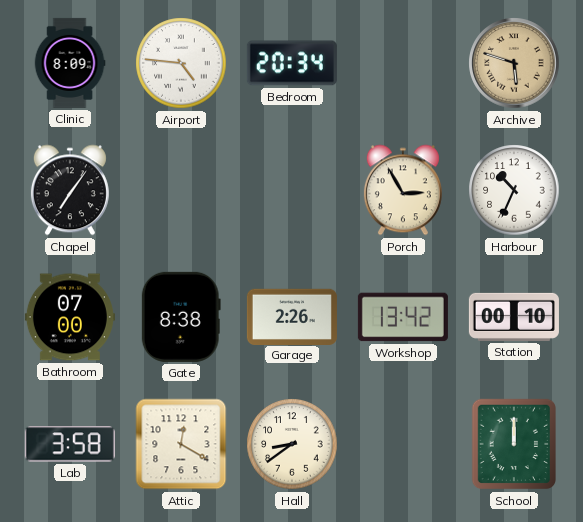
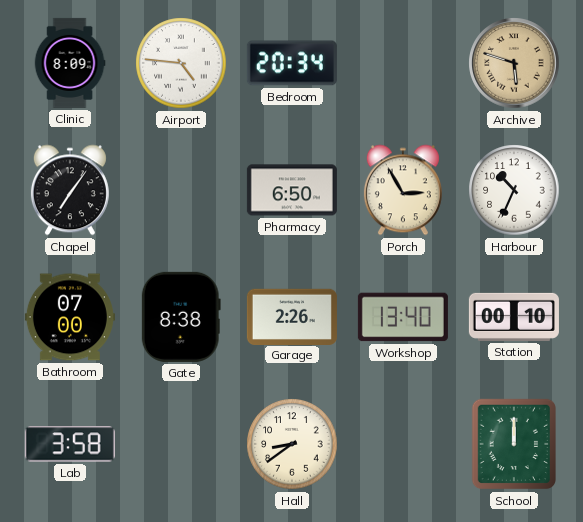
Pharmacy: none -> 6:50
Workshop: 13:42 -> 13:40
Attic: 12:20 -> none
